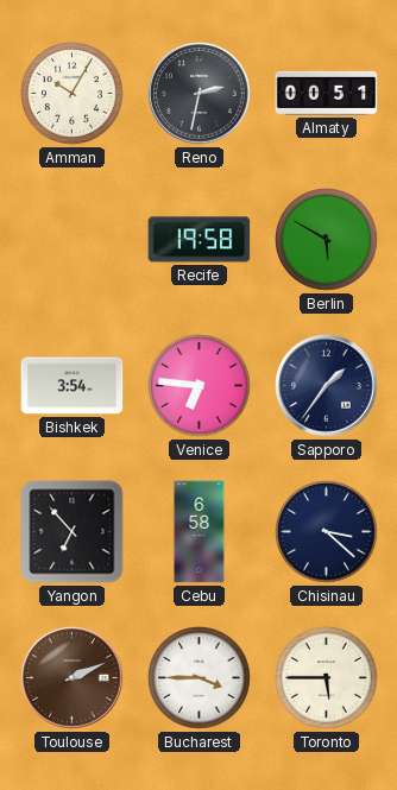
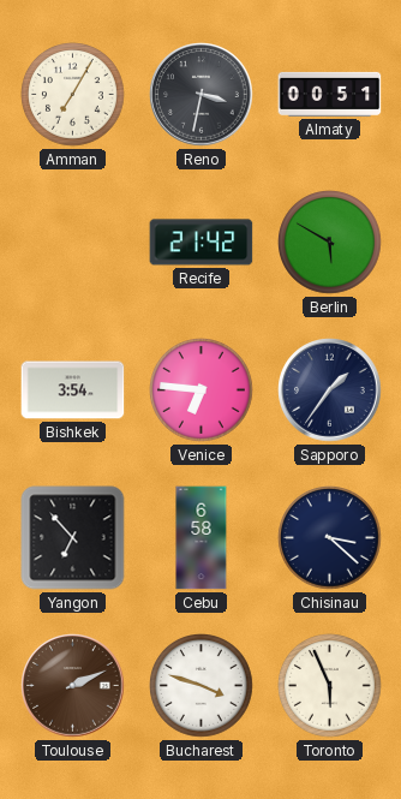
Amman: 10:05 -> 7:05
Reno: 2:32 -> 3:32
Recife: 19:58 -> 21:42
Bucharest: 3:45 -> 3:48
Toronto: 5:45 -> 5:56
